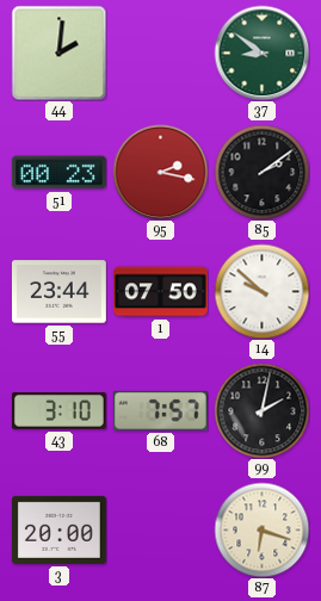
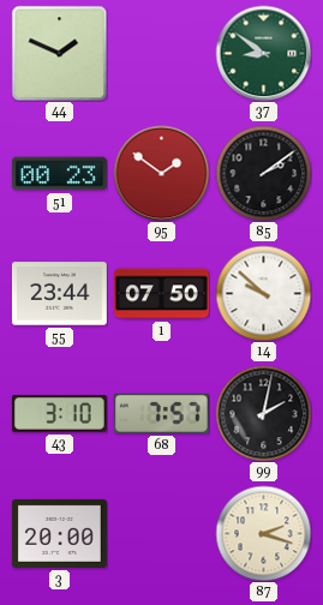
44: 2:01 -> 1:49
95: 2:17 -> 1:51
87: 6:18 -> 2:18
